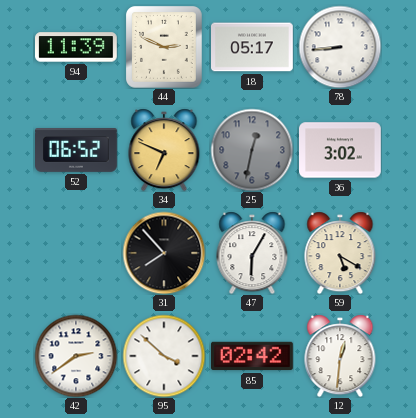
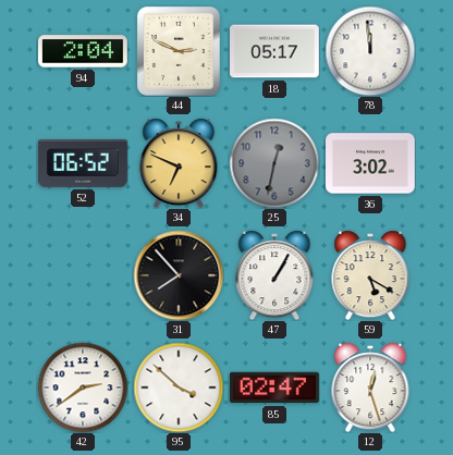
94: 11:39 -> 2:04
78: 8:44 -> 11:59
47: 6:05 -> 1:05
85: 02:42 -> 02:47
12: 12:31 -> 12:27
